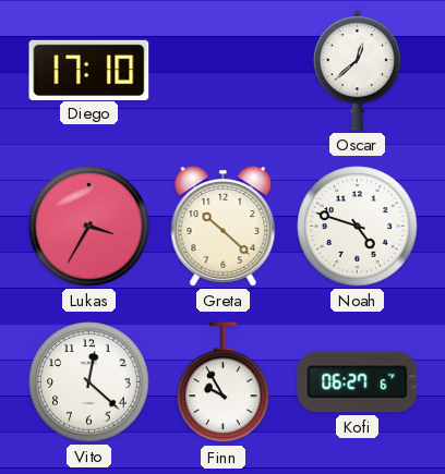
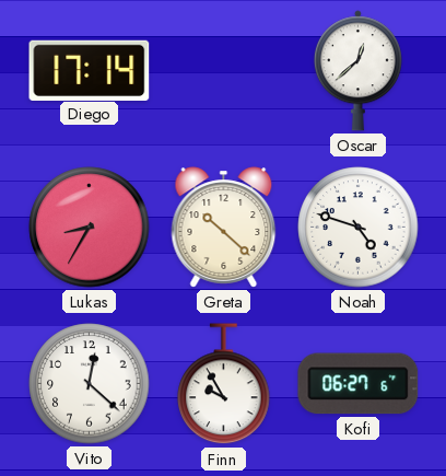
Diego: 17:10 -> 17:14
Lukas: 3:35 -> 8:35
